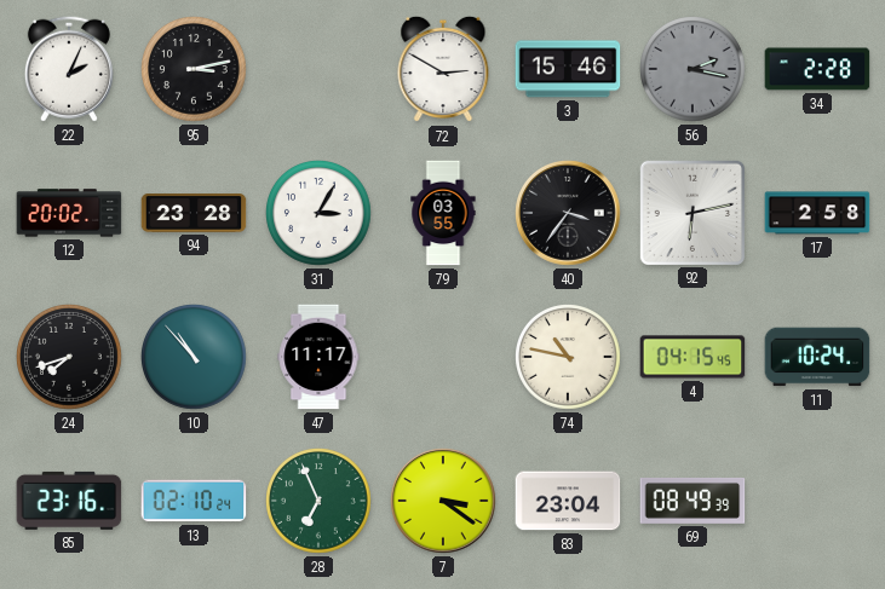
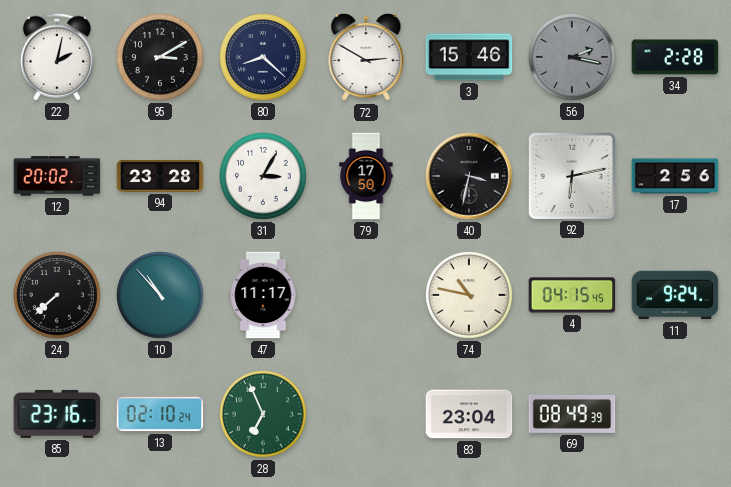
22: 2:04 -> 2:02
95: 3:13 -> 3:10
80: none -> 8:22
79: 03:55 -> 17:50
40: 3:36 -> 3:32
17: 2:58 -> 2:56
24: 7:42 -> 7:38
11: 10:24 -> 9:24
7: 3:21 -> none
